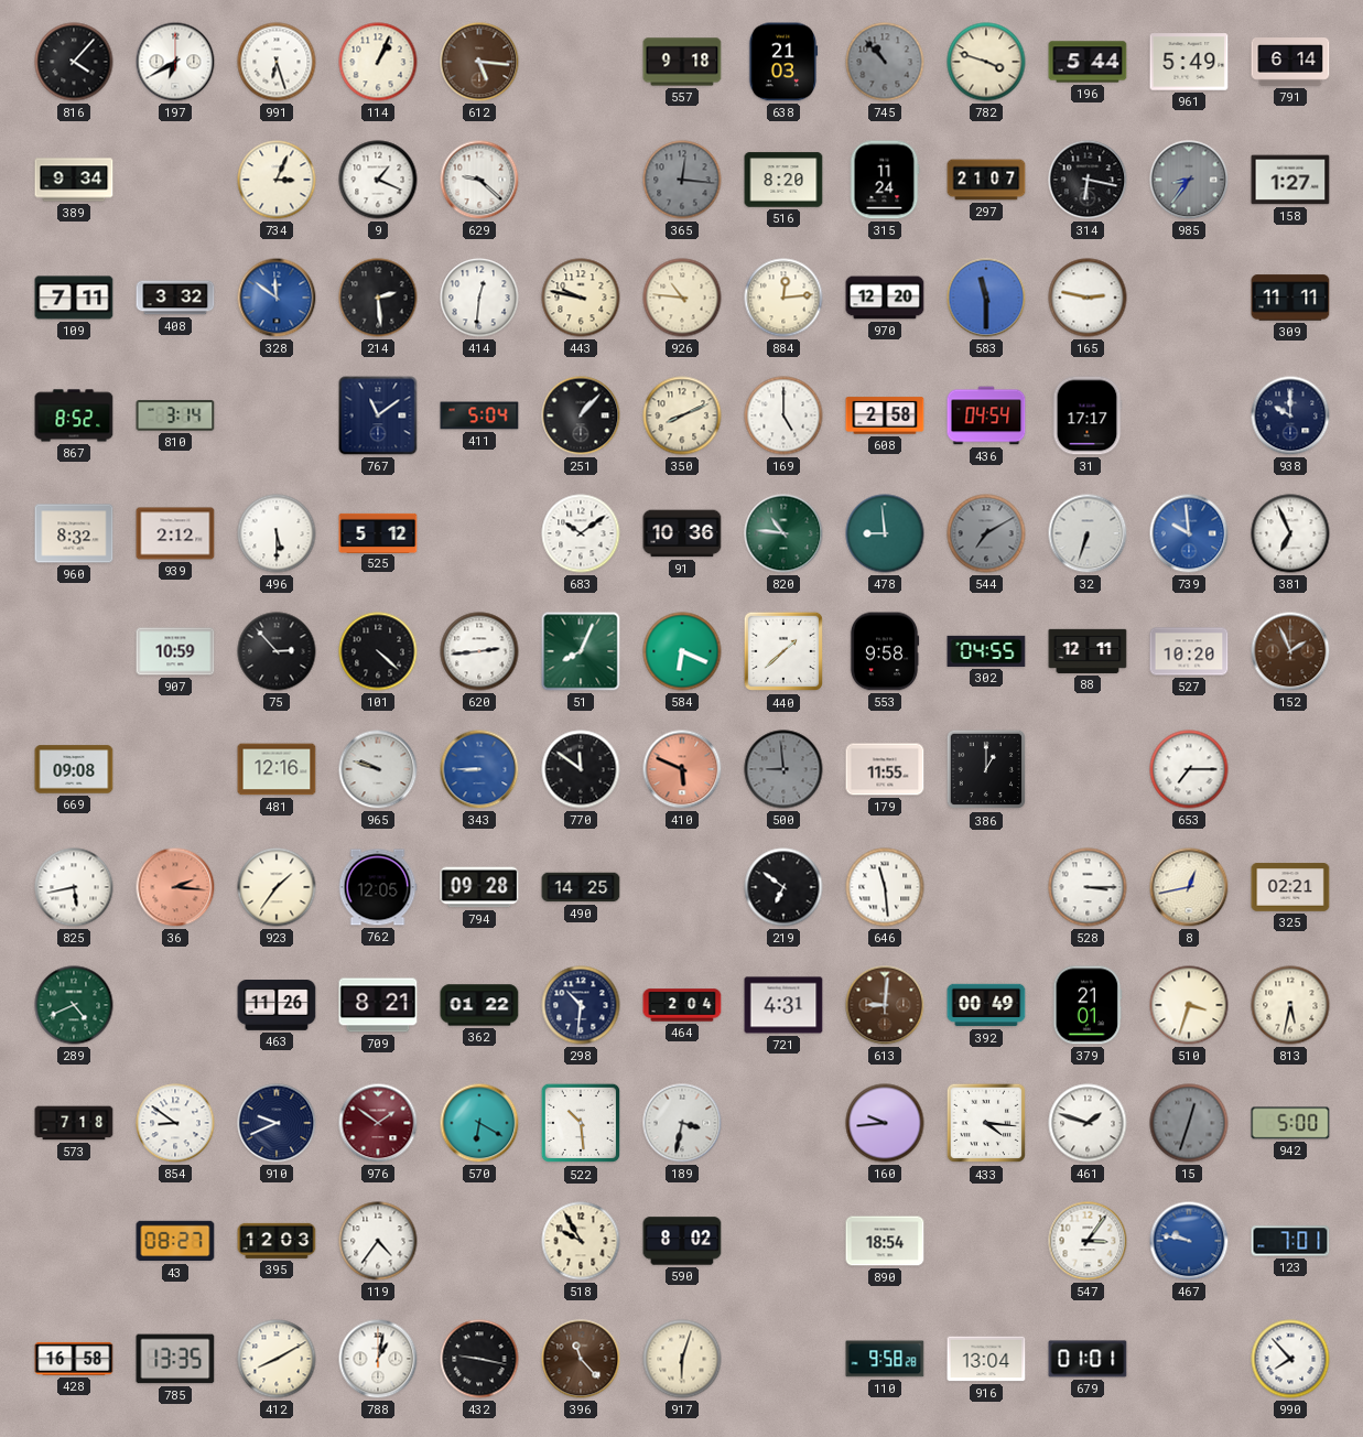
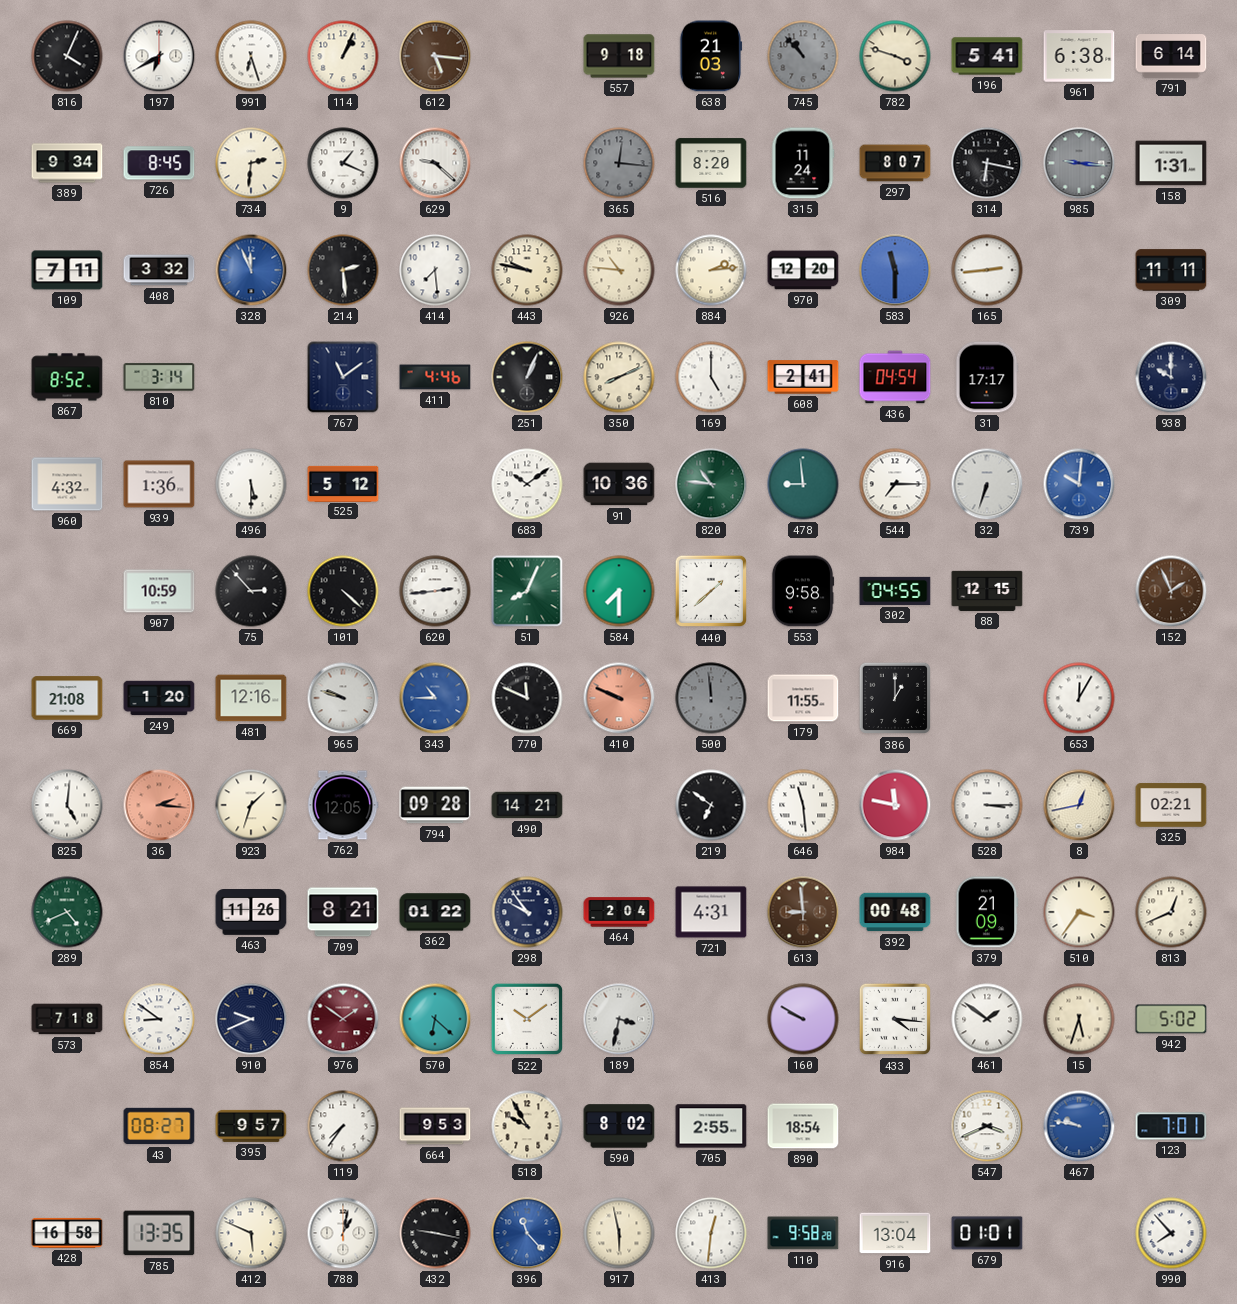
816: 4:07 -> 4:04
196: 5:44 -> 5:41
961: 5:49 -> 6:38
726: none -> 8:45
734: 3:04 -> 2:31
297: 21:07 -> 8:07
985: 8:36 -> 9:16
158: 1:27 -> 1:31
328: 11:51 -> 11:56
414: 12:31 -> 7:29
884: 12:14 -> 2:14
165: 2:47 -> 2:44
411: 5:04 -> 4:46
251: 1:07 -> 1:04
608: 2:58 -> 2:41
960: 8:32 -> 4:32
939: 2:12 -> 1:36
544: 7:10 -> 7:15
544 dial: grey -> white
739: 9:59 -> 10:01
381: 6:56 -> none
584: 6:19 -> 7:30
88: 12:11 -> 12:15
527: 10:20 -> none
669: 09:08 -> 21:08
249: none -> 1:20
343: 8:45 -> 10:45
770: 11:51 -> 11:49
410: 5:49 -> 9:49
500: 8:59 -> 11:59
653: 7:15 -> 12:05
825: 5:43 -> 5:01
923: 1:36 -> 1:33
490: 14:25 -> 14:21
984: none -> 11:47
298: 10:31 -> 9:54
613: 9:01 -> 8:59
392: 00:49 -> 00:48
379: 21:01 -> 21:09
510: 3:33 -> 3:36
813: 5:32 -> 12:41
570: 6:20 -> 6:22
522: 10:29 -> 10:09
160: 9:44 -> 9:50
461: 1:48 -> 1:51
15: 12:33 -> 5:33
15 dial: grey -> cream
942: 5:00 -> 5:02
395: 12:03 -> 9:57
119: 4:36 -> 7:36
664: none -> 9:53
705: none -> 2:55
547: 3:06 -> 3:41
412: 8:10 -> 5:49
396 dial: brown -> blue
917: 6:03 -> 5:58
413: none -> 12:31
